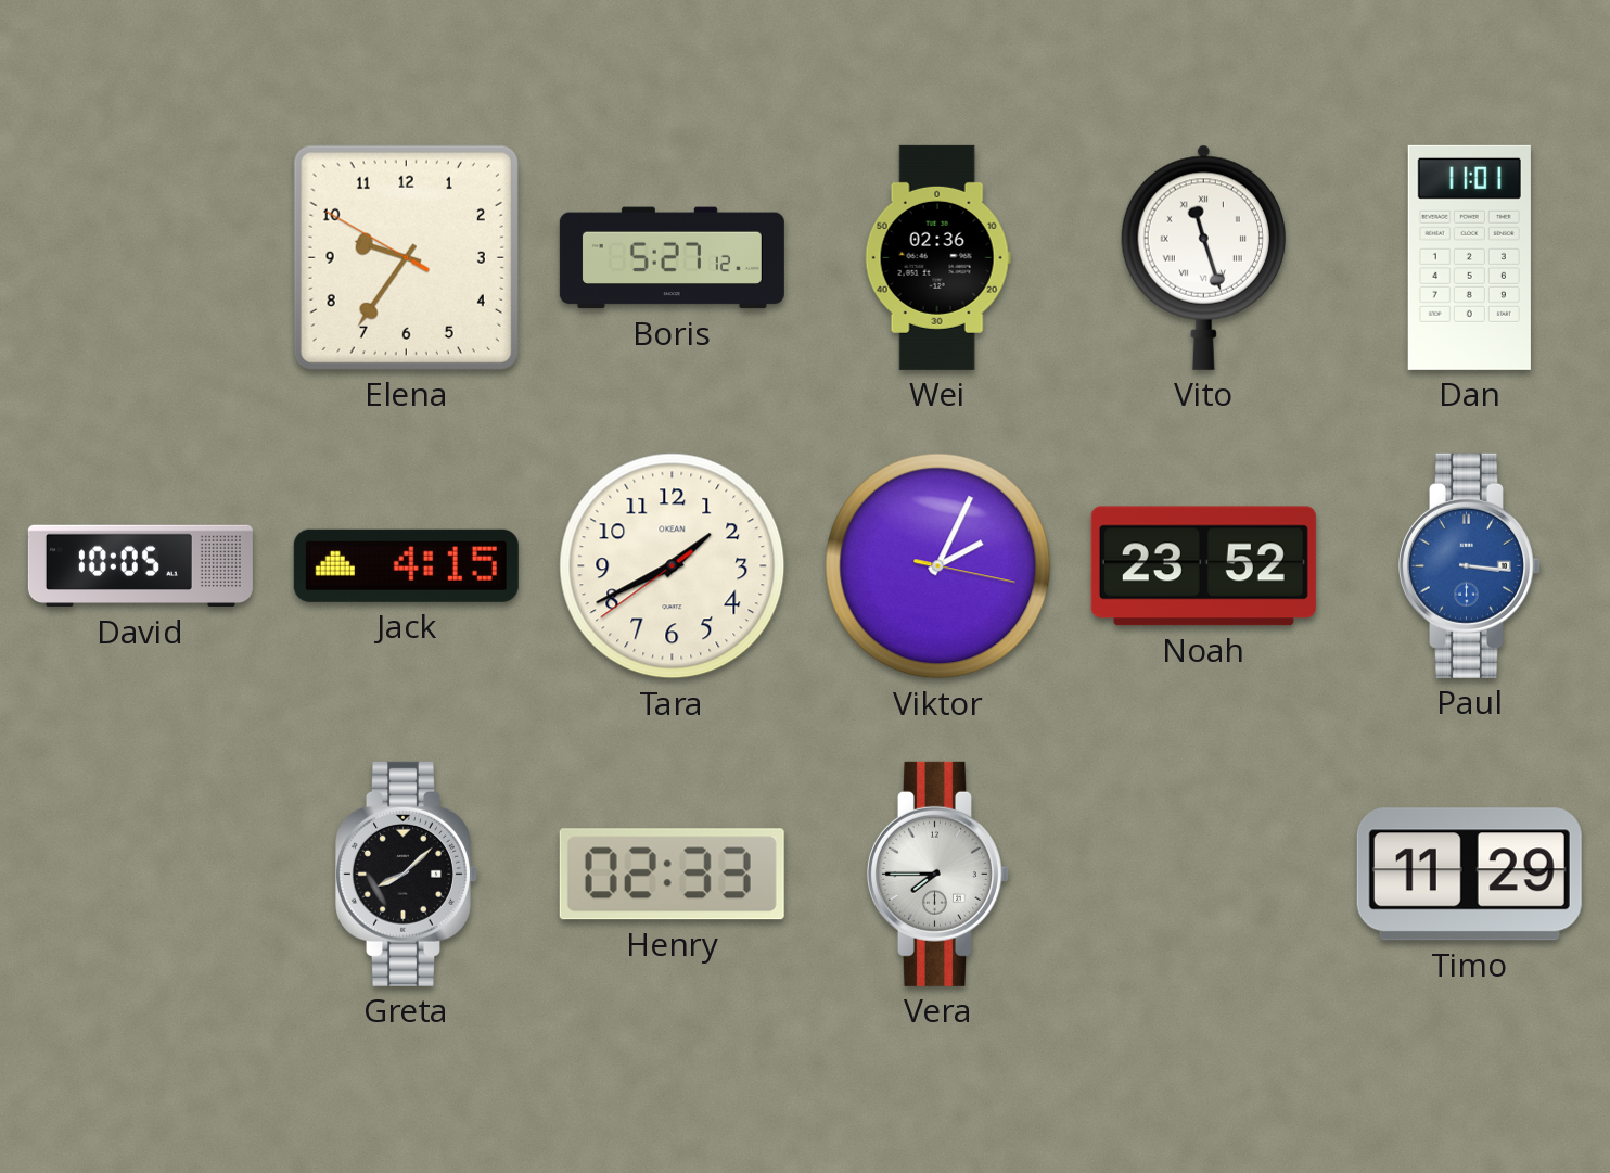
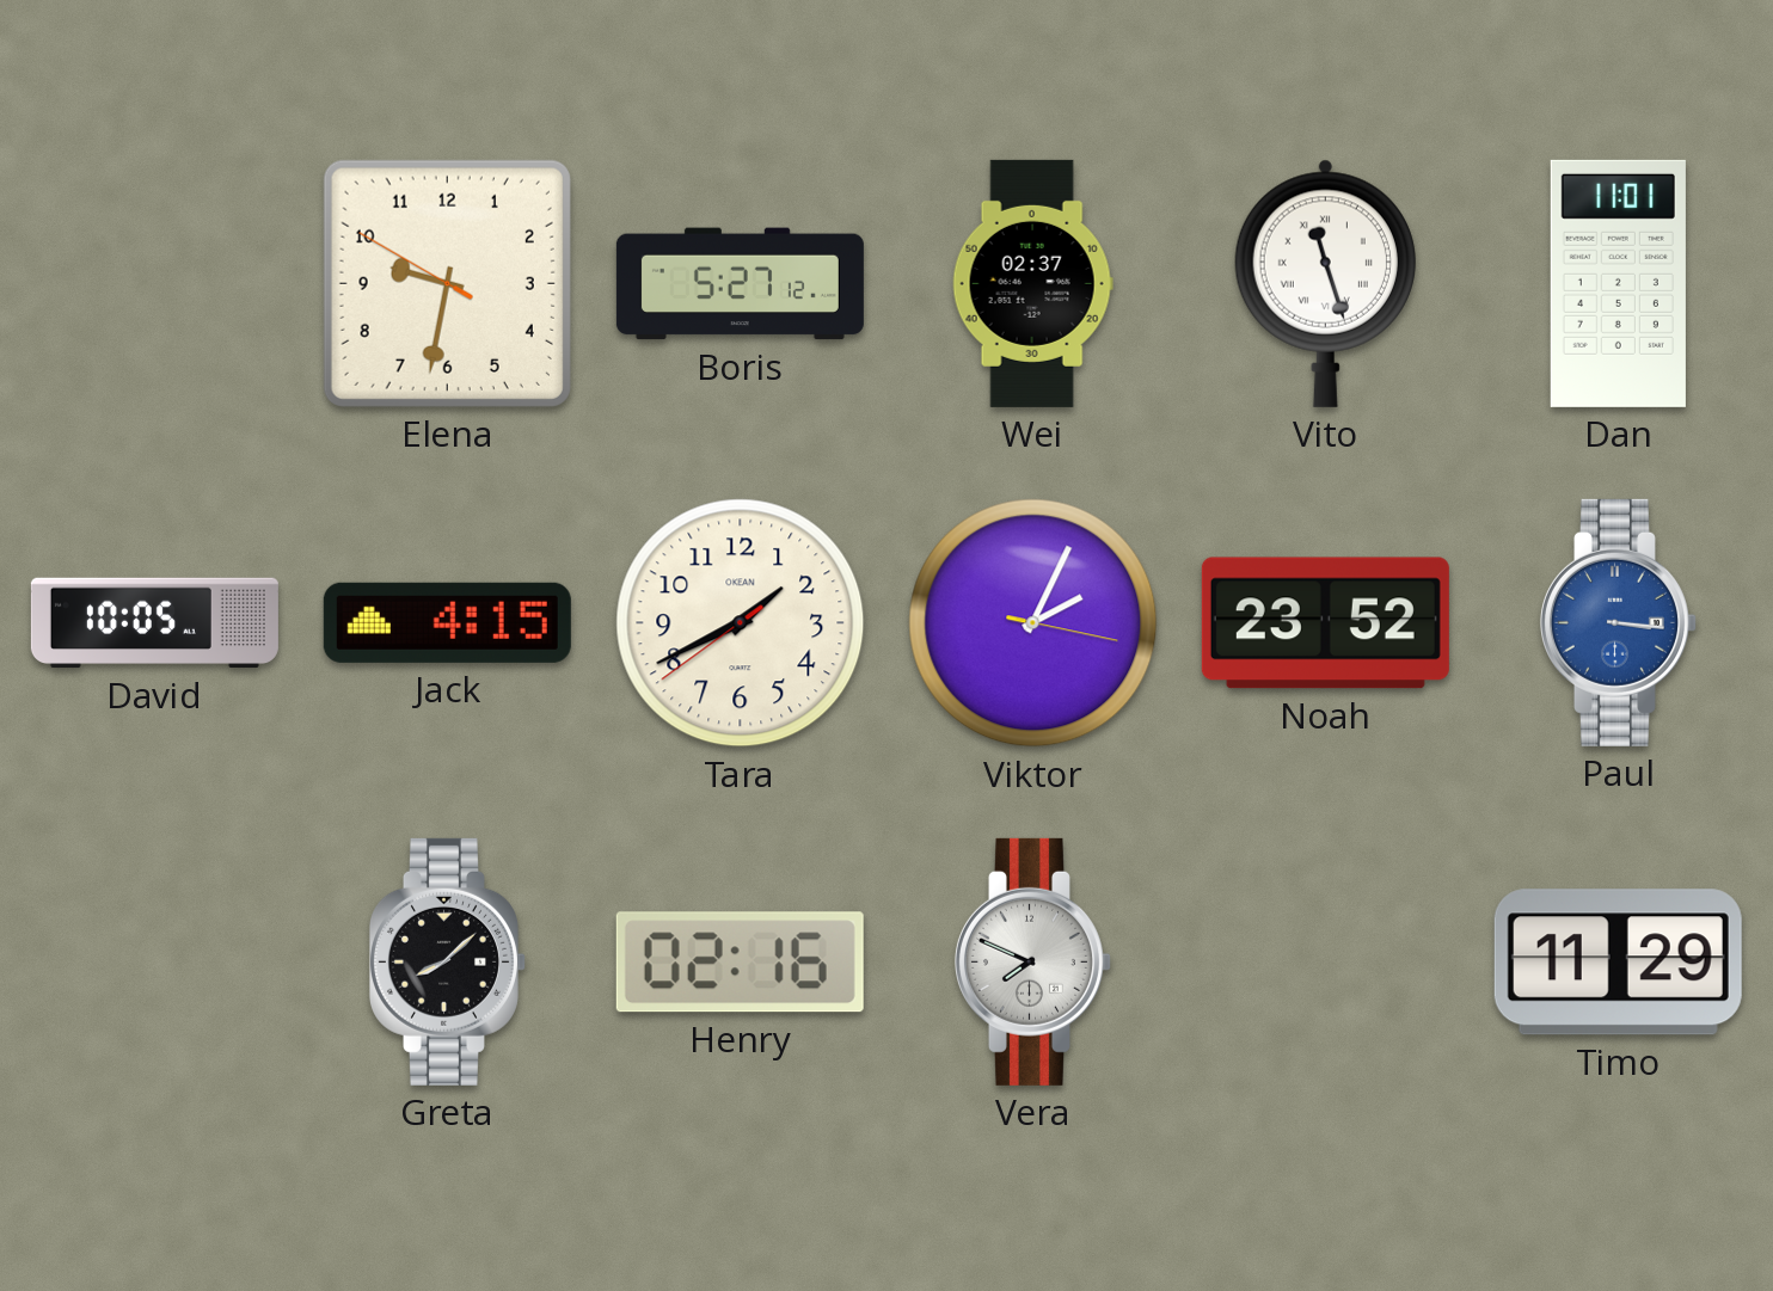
Elena: 9:35 -> 9:31
Wei: 02:36 -> 02:37
Henry: 02:33 -> 02:16
Vera: 7:45 -> 7:49
